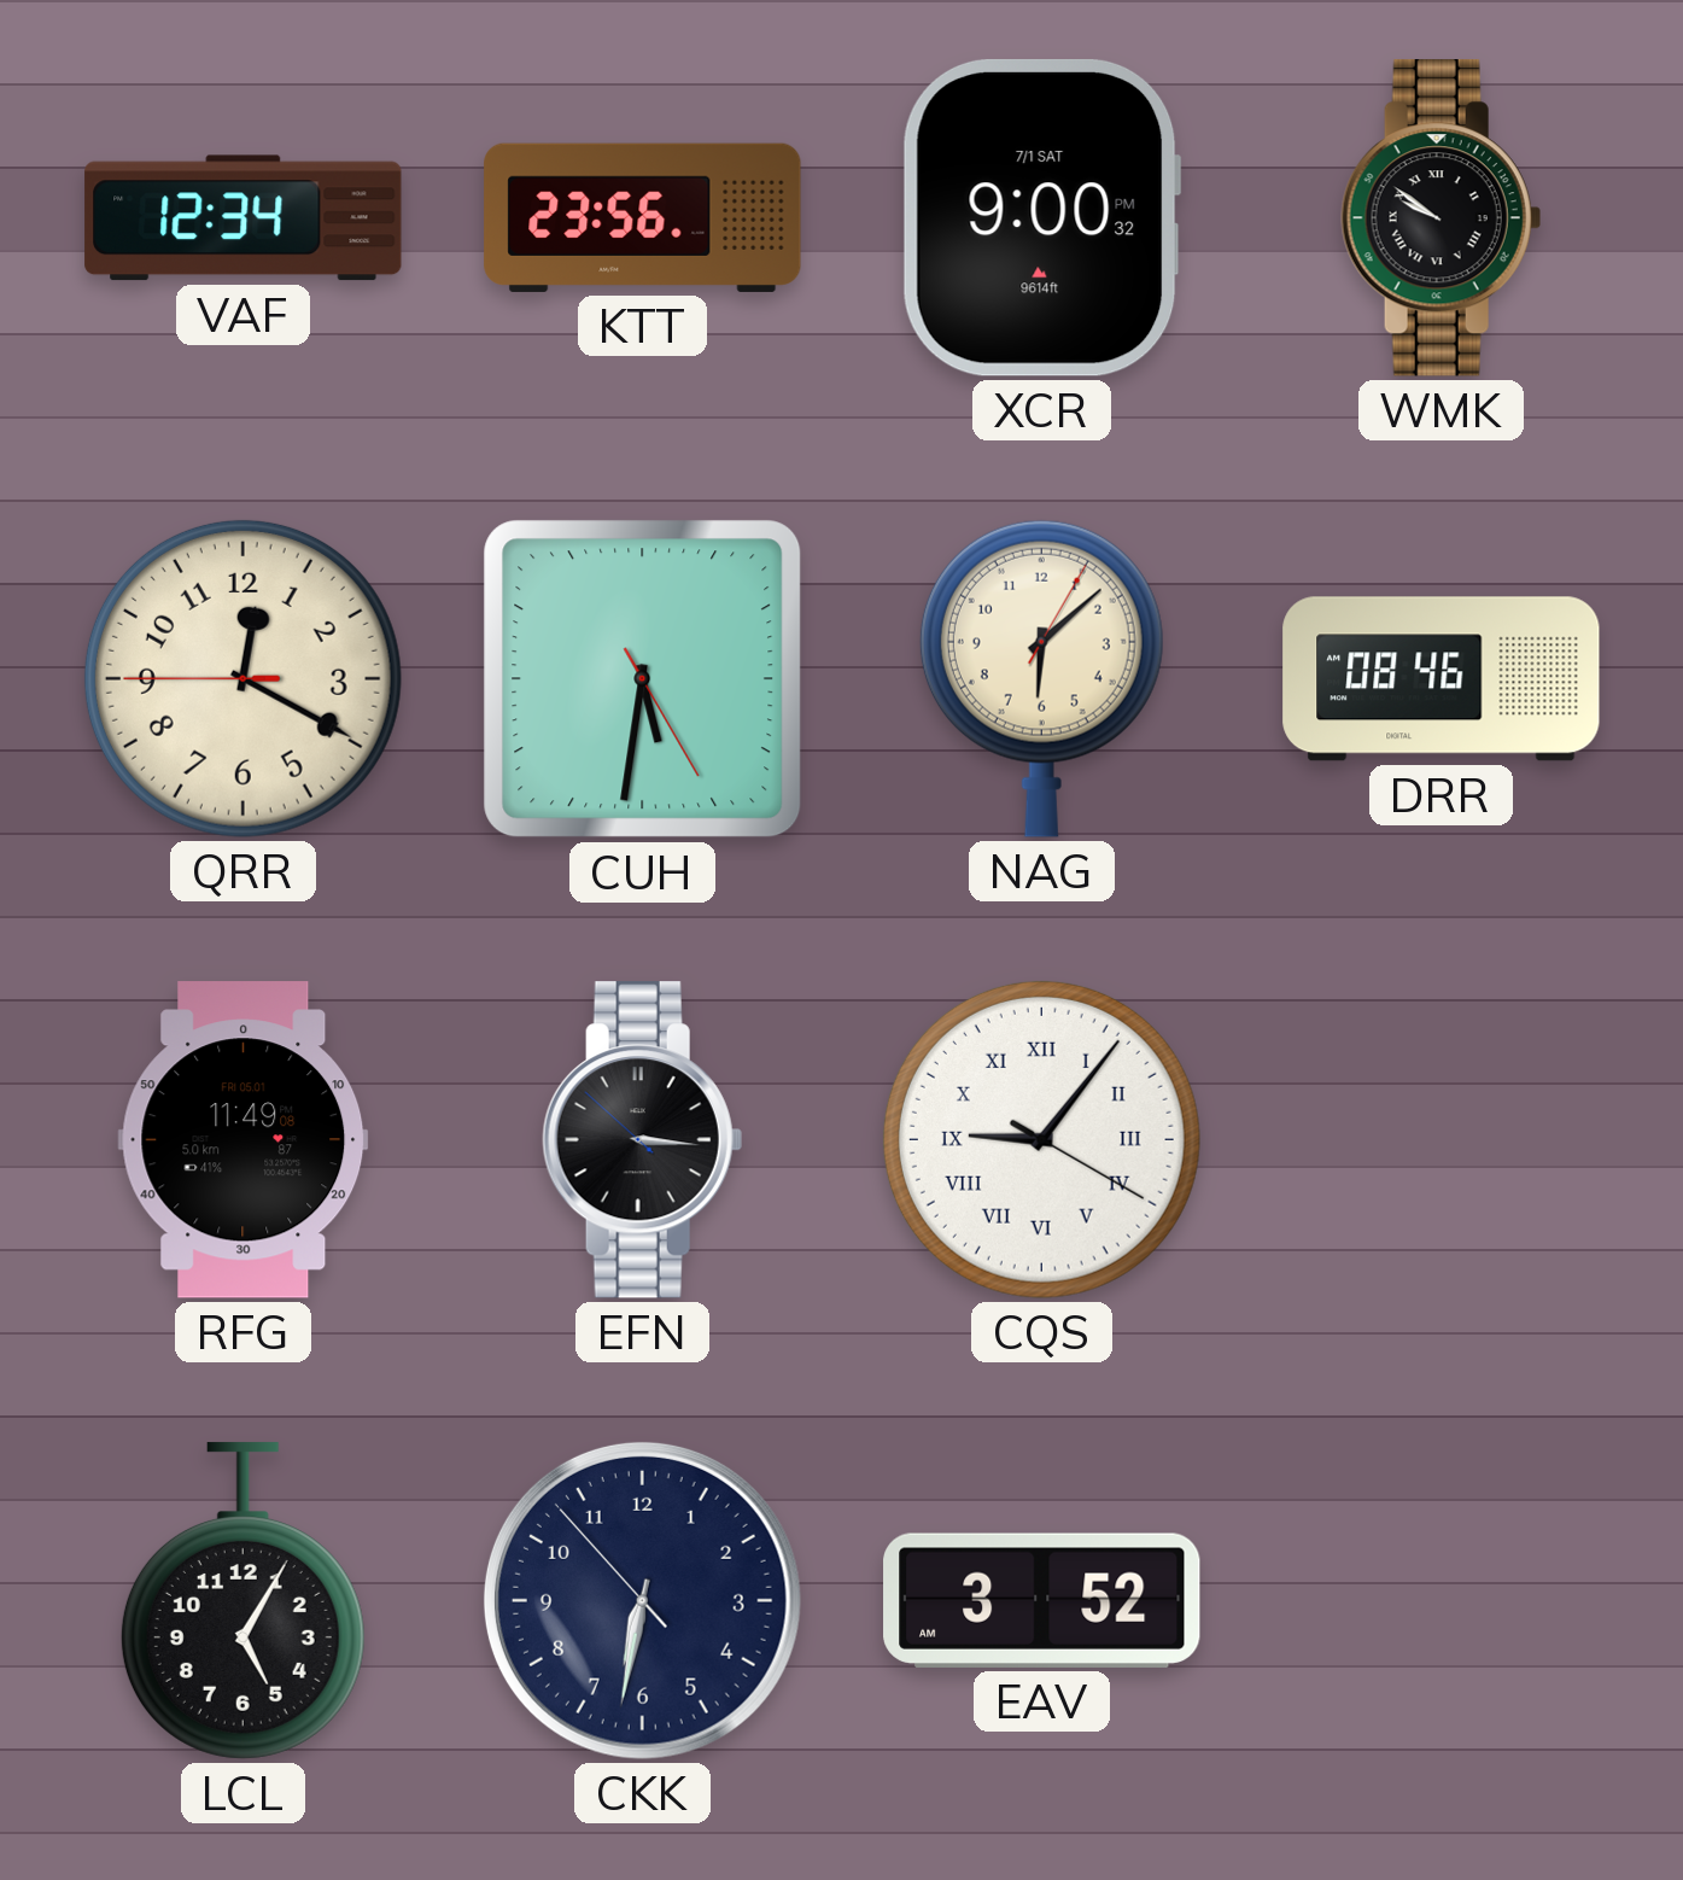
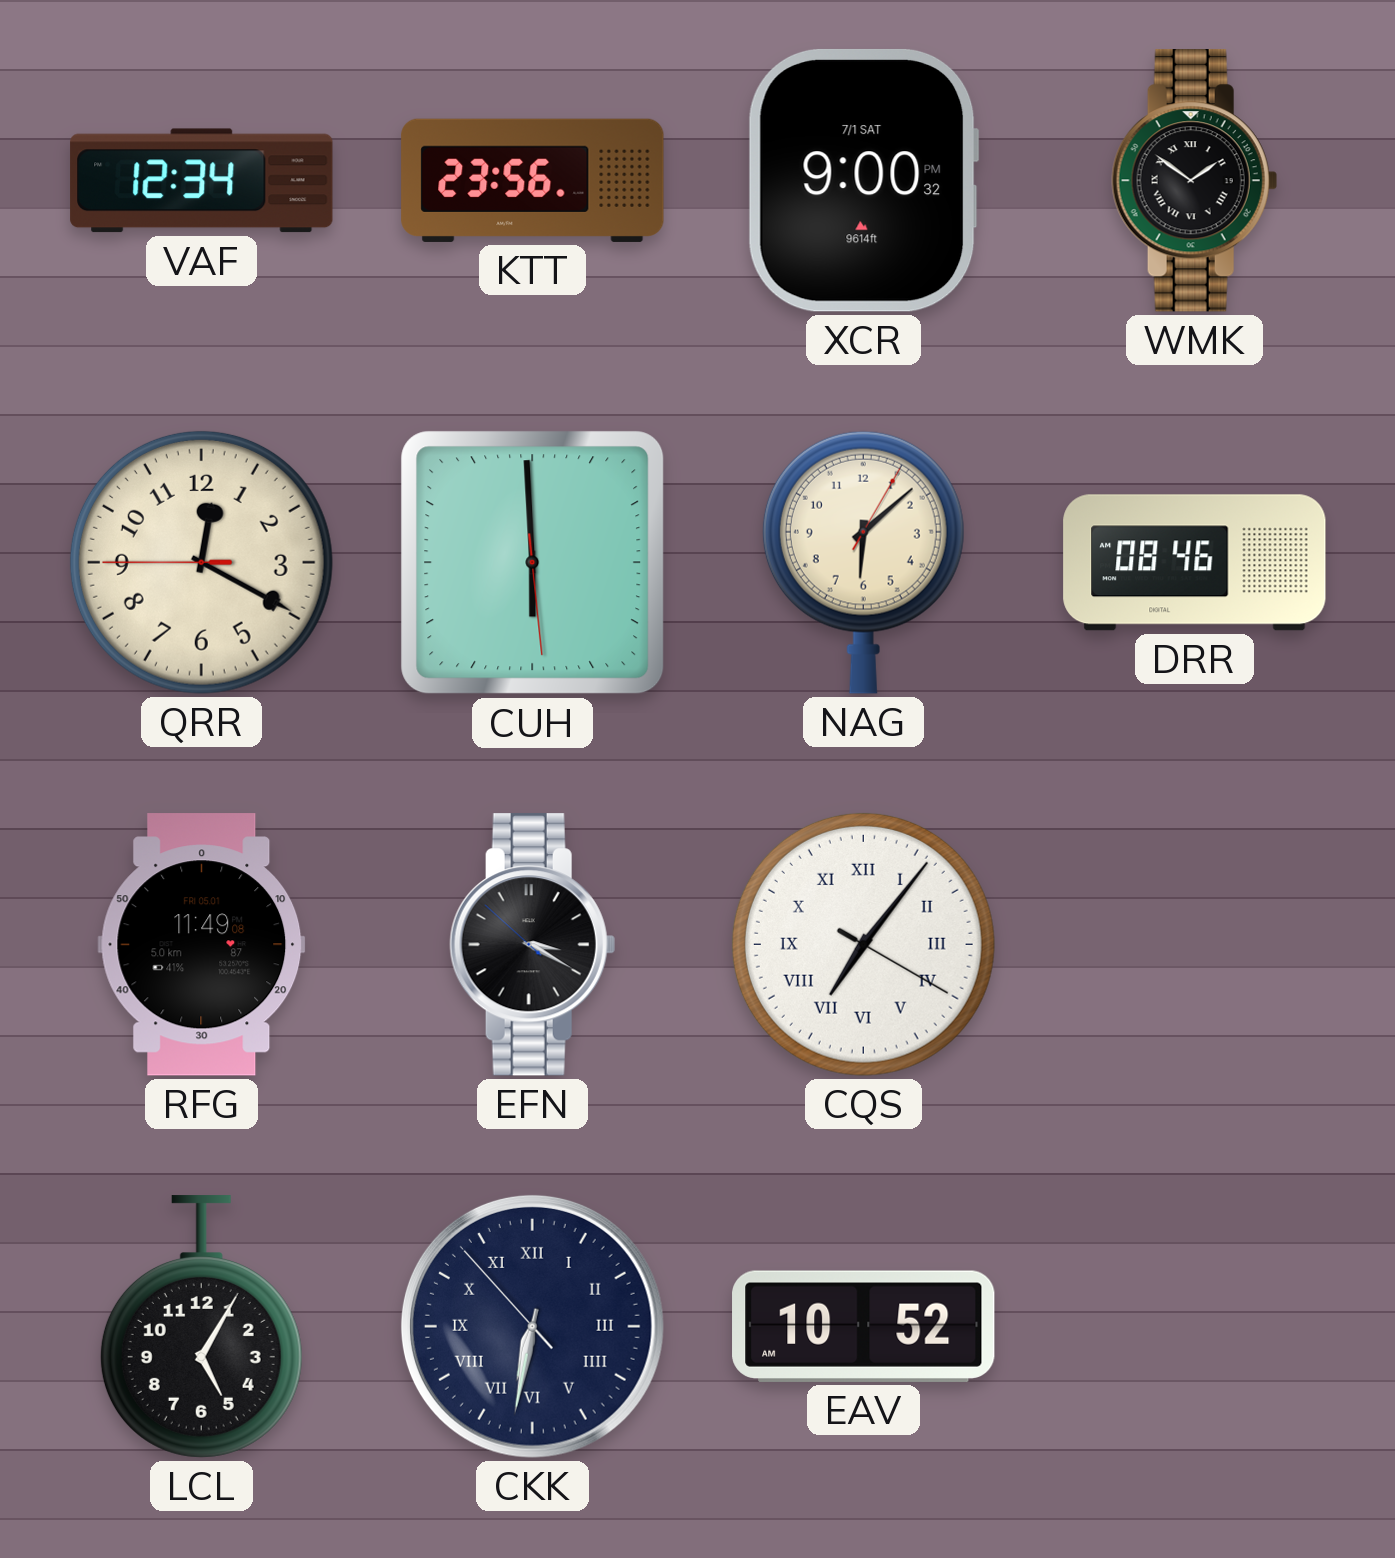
WMK: 9:51 -> 1:51
CUH: 5:31 -> 5:59
EFN: 3:15 -> 3:19
CQS: 9:06 -> 7:06
CKK numerals: Arabic -> Roman
EAV: 3:52 -> 10:52
